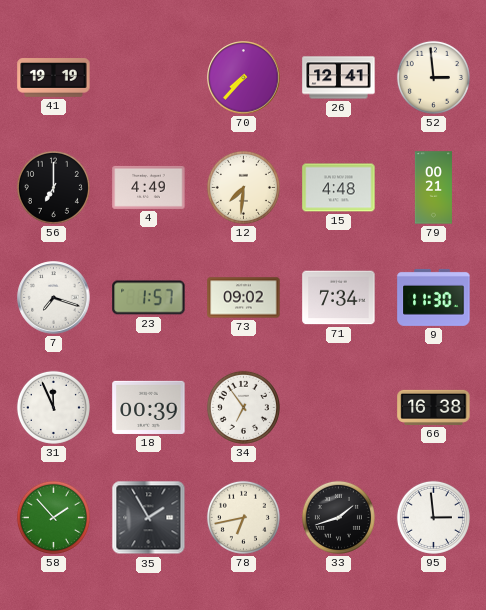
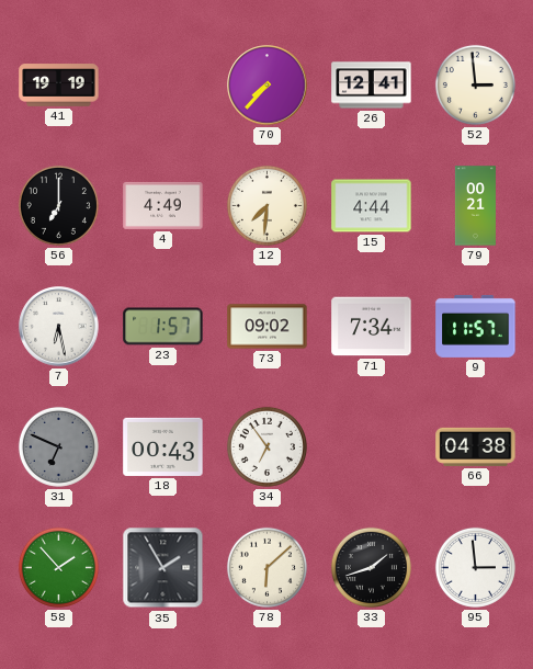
15: 4:48 -> 4:44
7: 7:18 -> 6:28
9: 11:30 -> 11:57
31: 11:56 -> 6:49
31 dial: white -> grey
18: 00:39 -> 00:43
66: 16:38 -> 04:38
78: 6:43 -> 6:08
